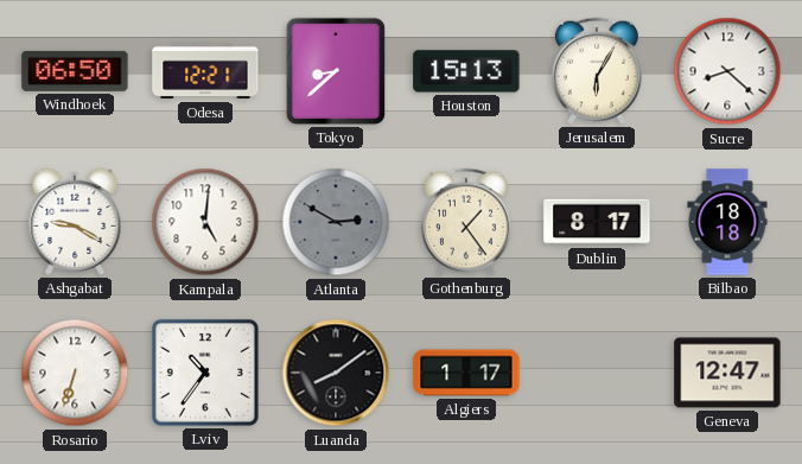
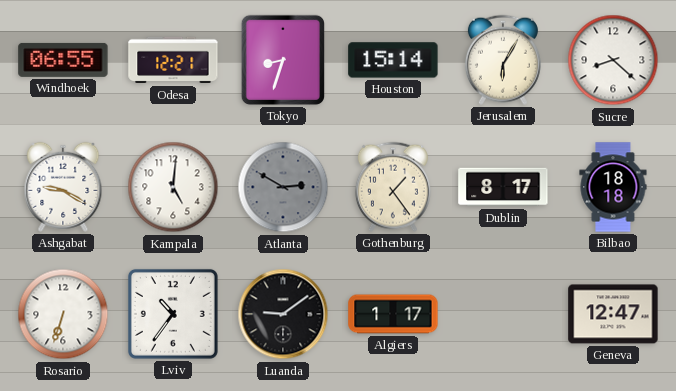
Windhoek: 06:50 -> 06:55
Tokyo: 8:38 -> 8:33
Houston: 15:13 -> 15:14
Luanda: 8:09 -> 9:09
